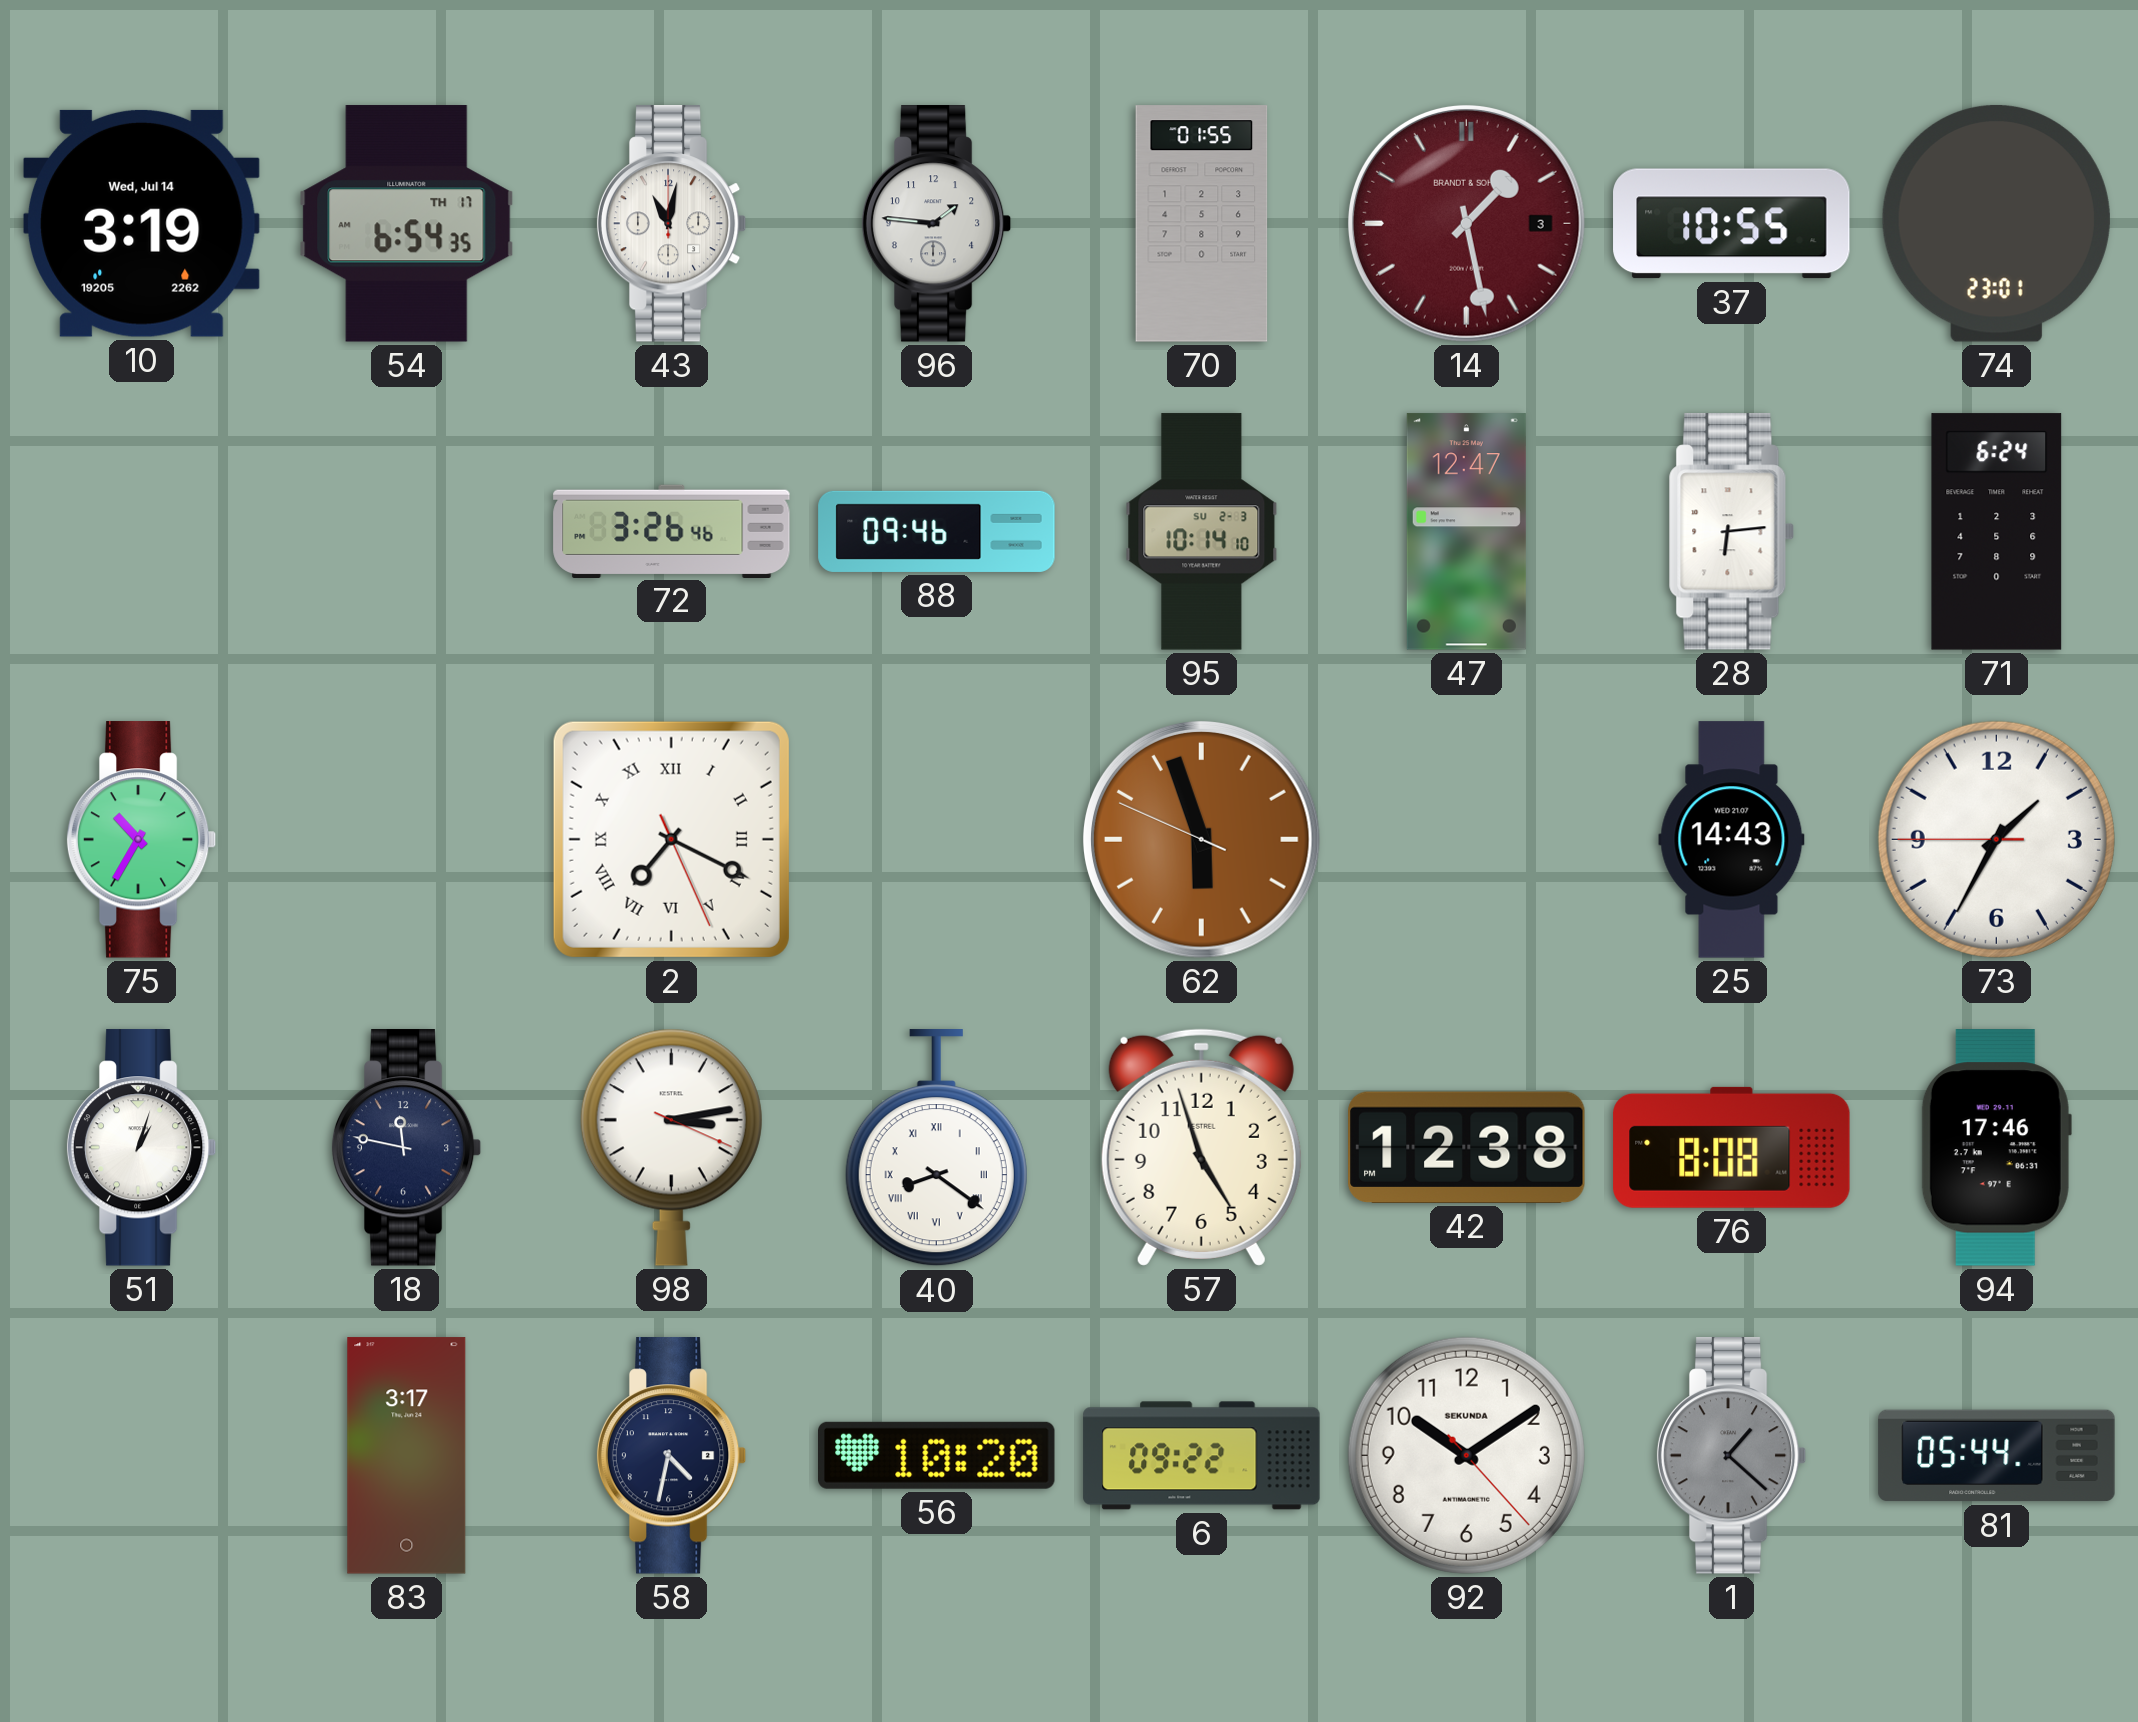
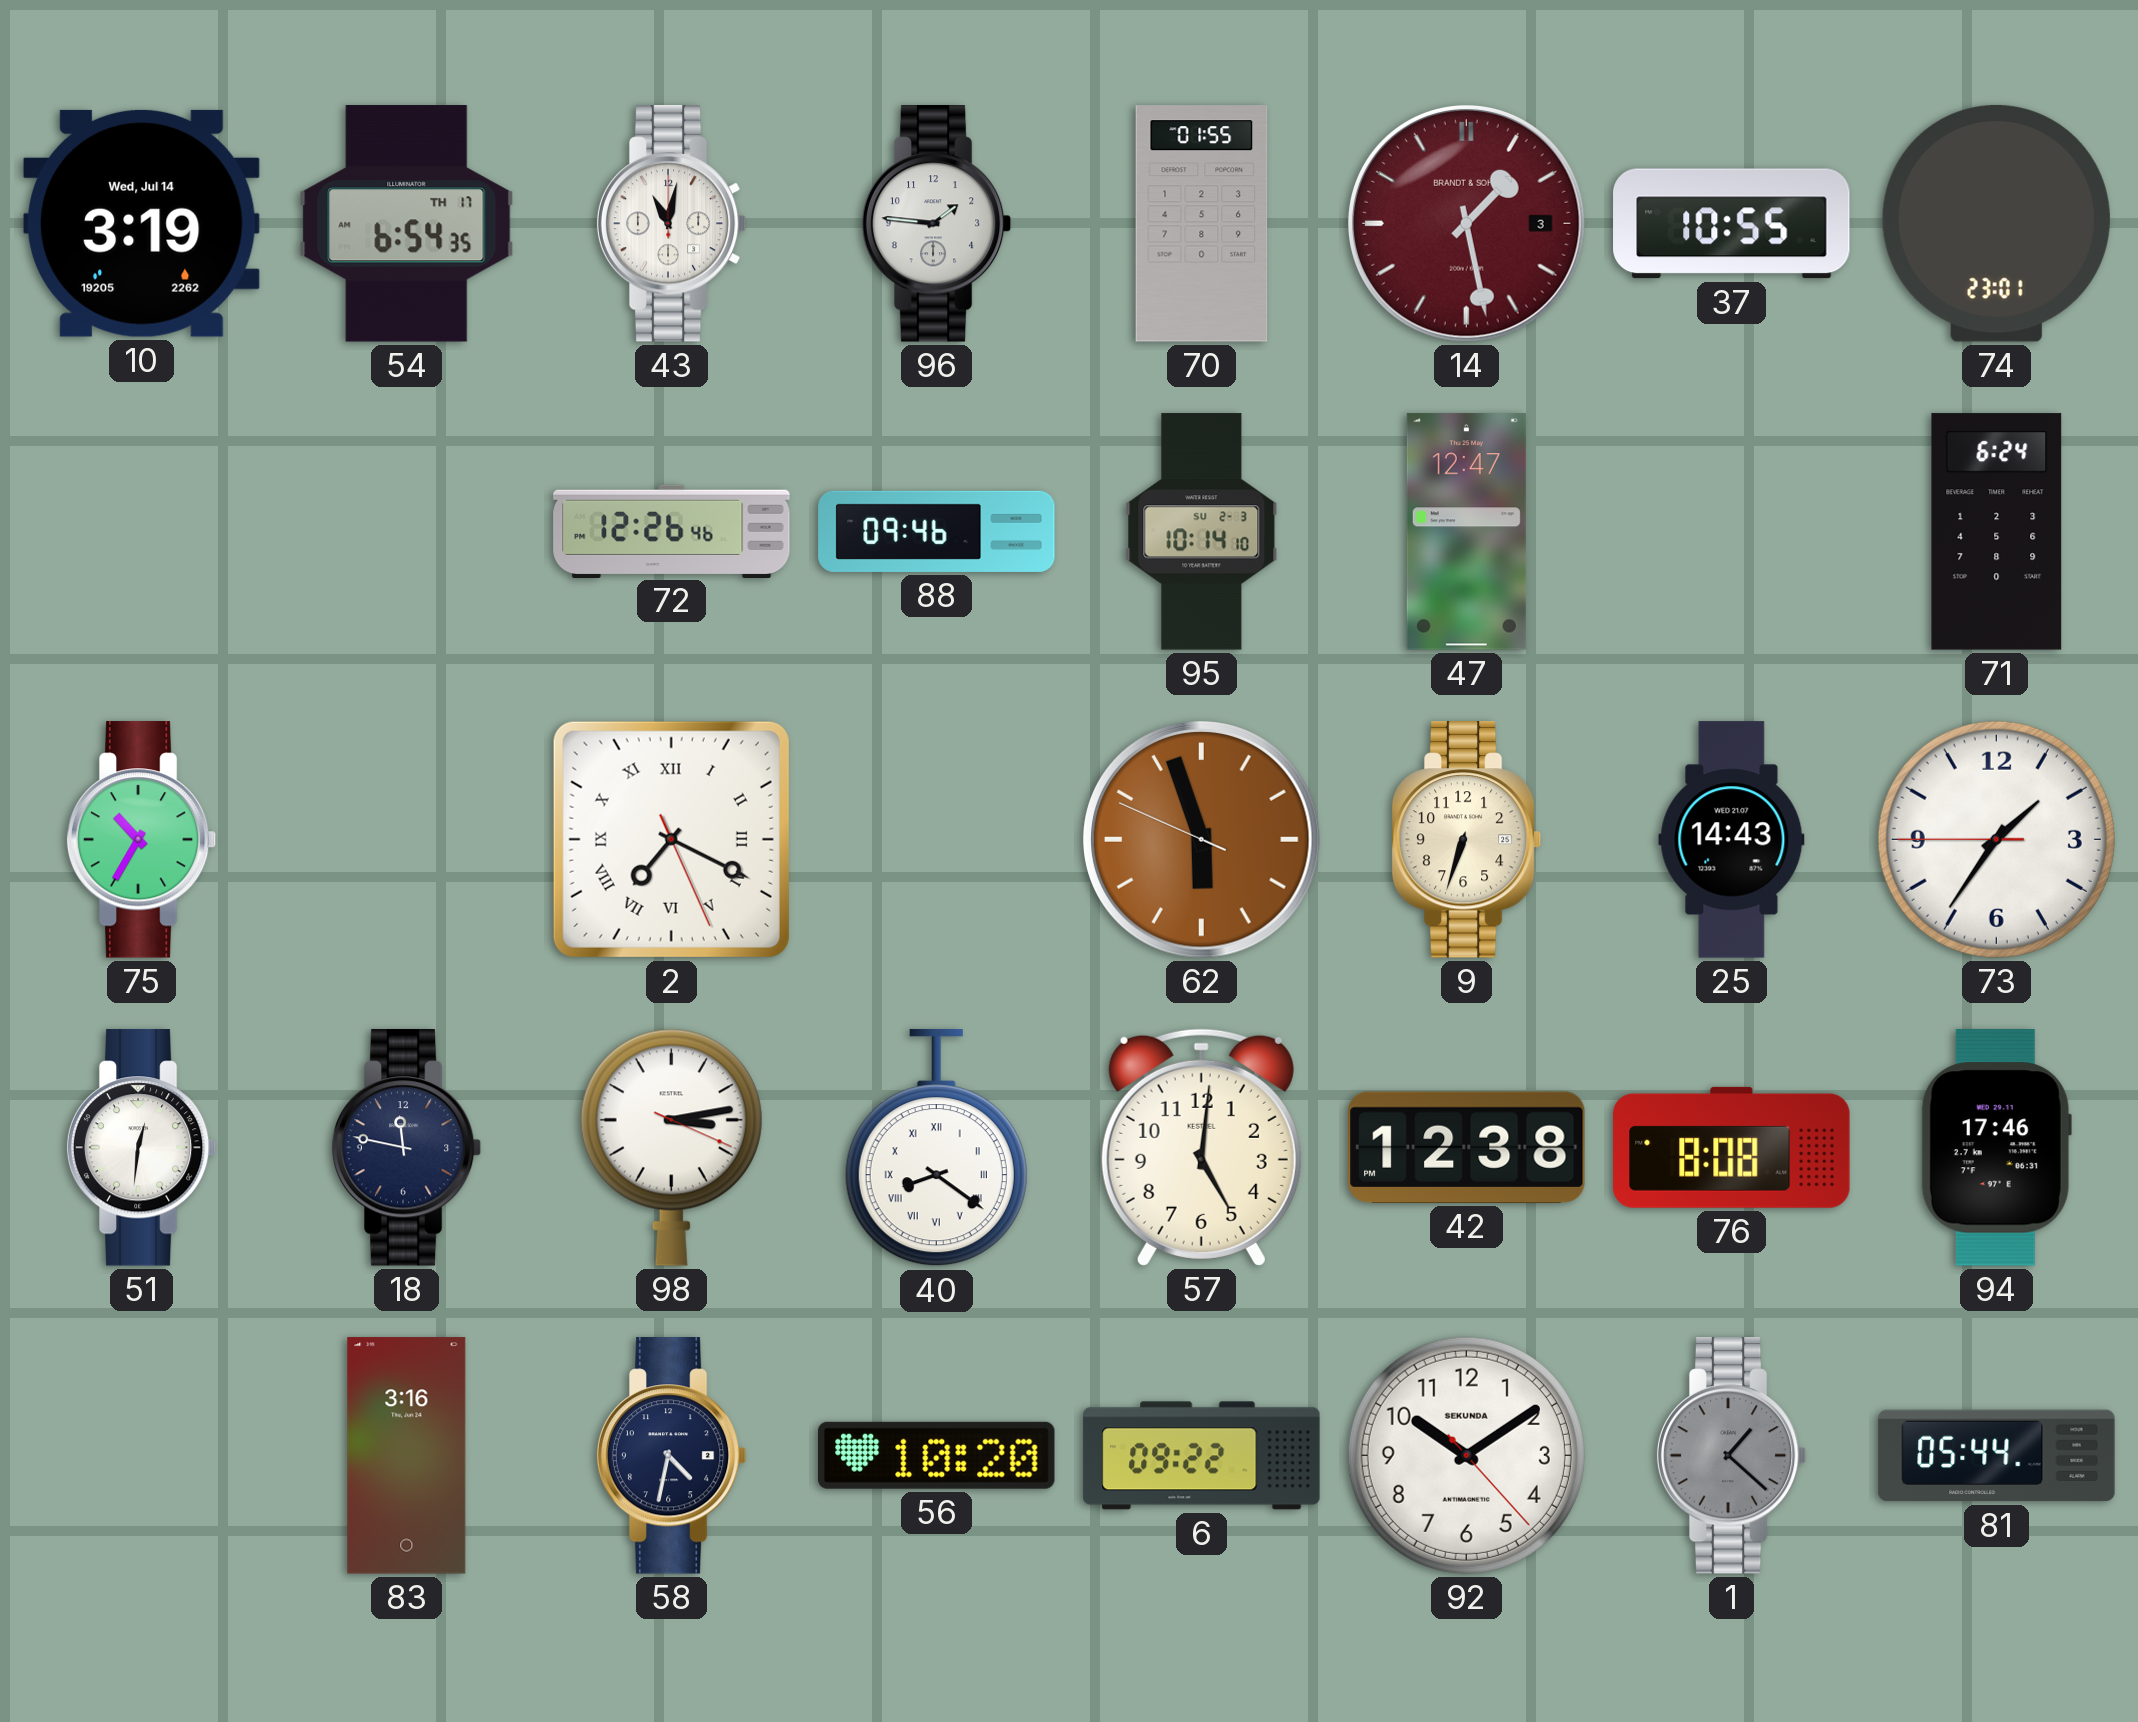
72: 3:26 -> 12:26
28: 6:14 -> none
9: none -> 6:33
73: 1:34 -> 1:35
51: 1:03 -> 12:31
57: 4:57 -> 5:01
83: 3:17 -> 3:16
